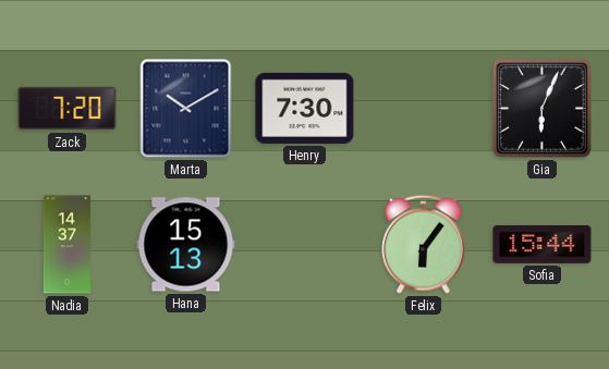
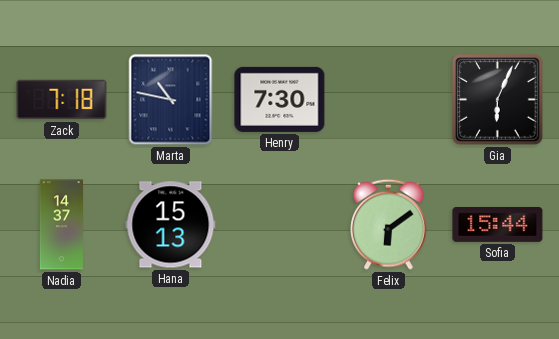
Zack: 7:20 -> 7:18
Marta: 10:10 -> 10:47
Felix: 6:06 -> 6:09
